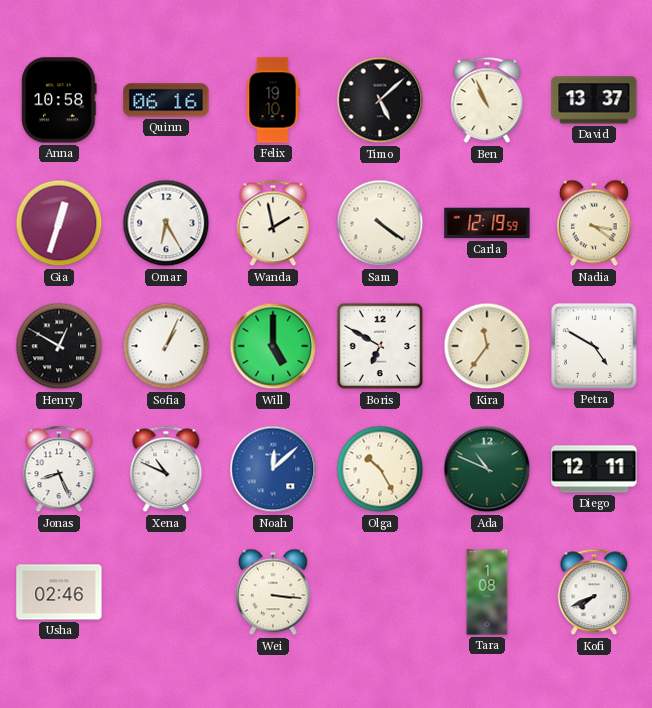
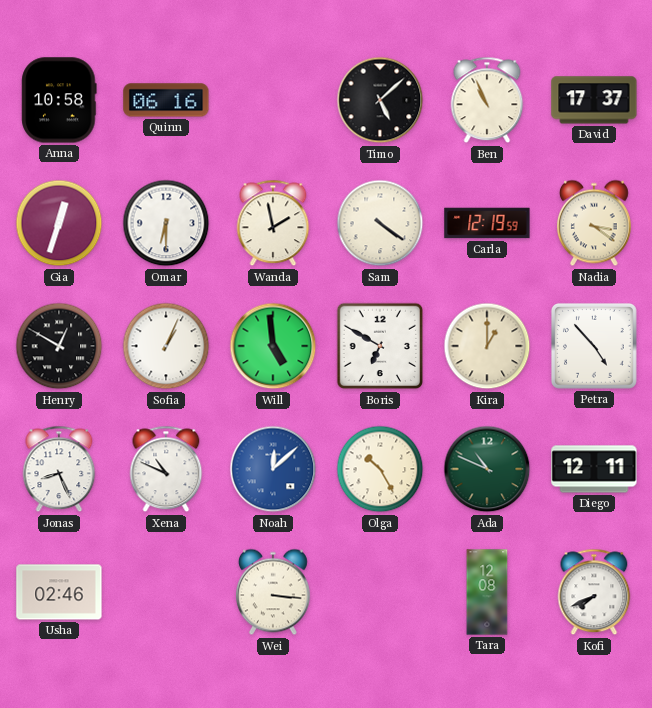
Felix: 19:10 -> none
David: 13:37 -> 17:37
Omar: 6:25 -> 6:30
Will: 5:00 -> 4:59
Kira: 11:36 -> 1:00
Petra: 4:50 -> 4:53
Tara: 1:08 -> 12:08
